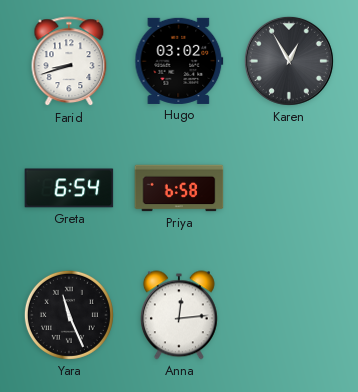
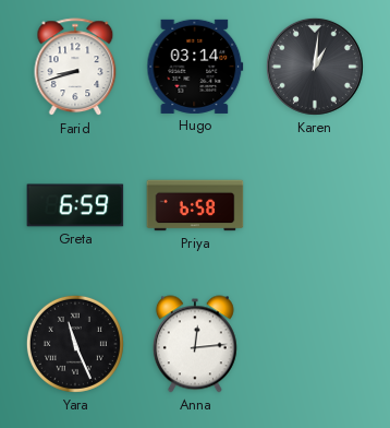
Hugo: 03:02 -> 03:14
Karen: 12:55 -> 1:01
Greta: 6:54 -> 6:59
